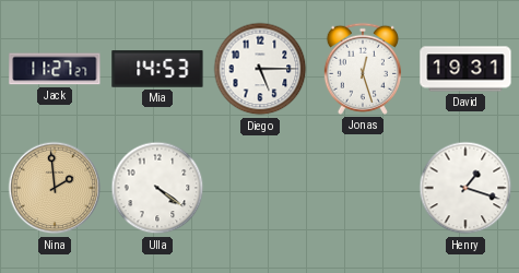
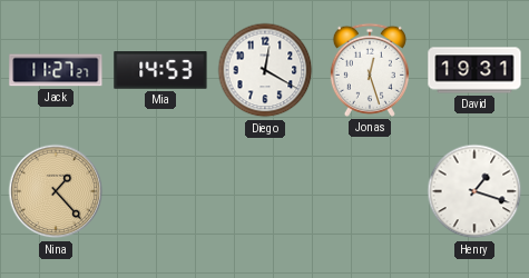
Diego: 5:15 -> 12:20
Nina: 1:59 -> 1:23
Ulla: 4:21 -> none
